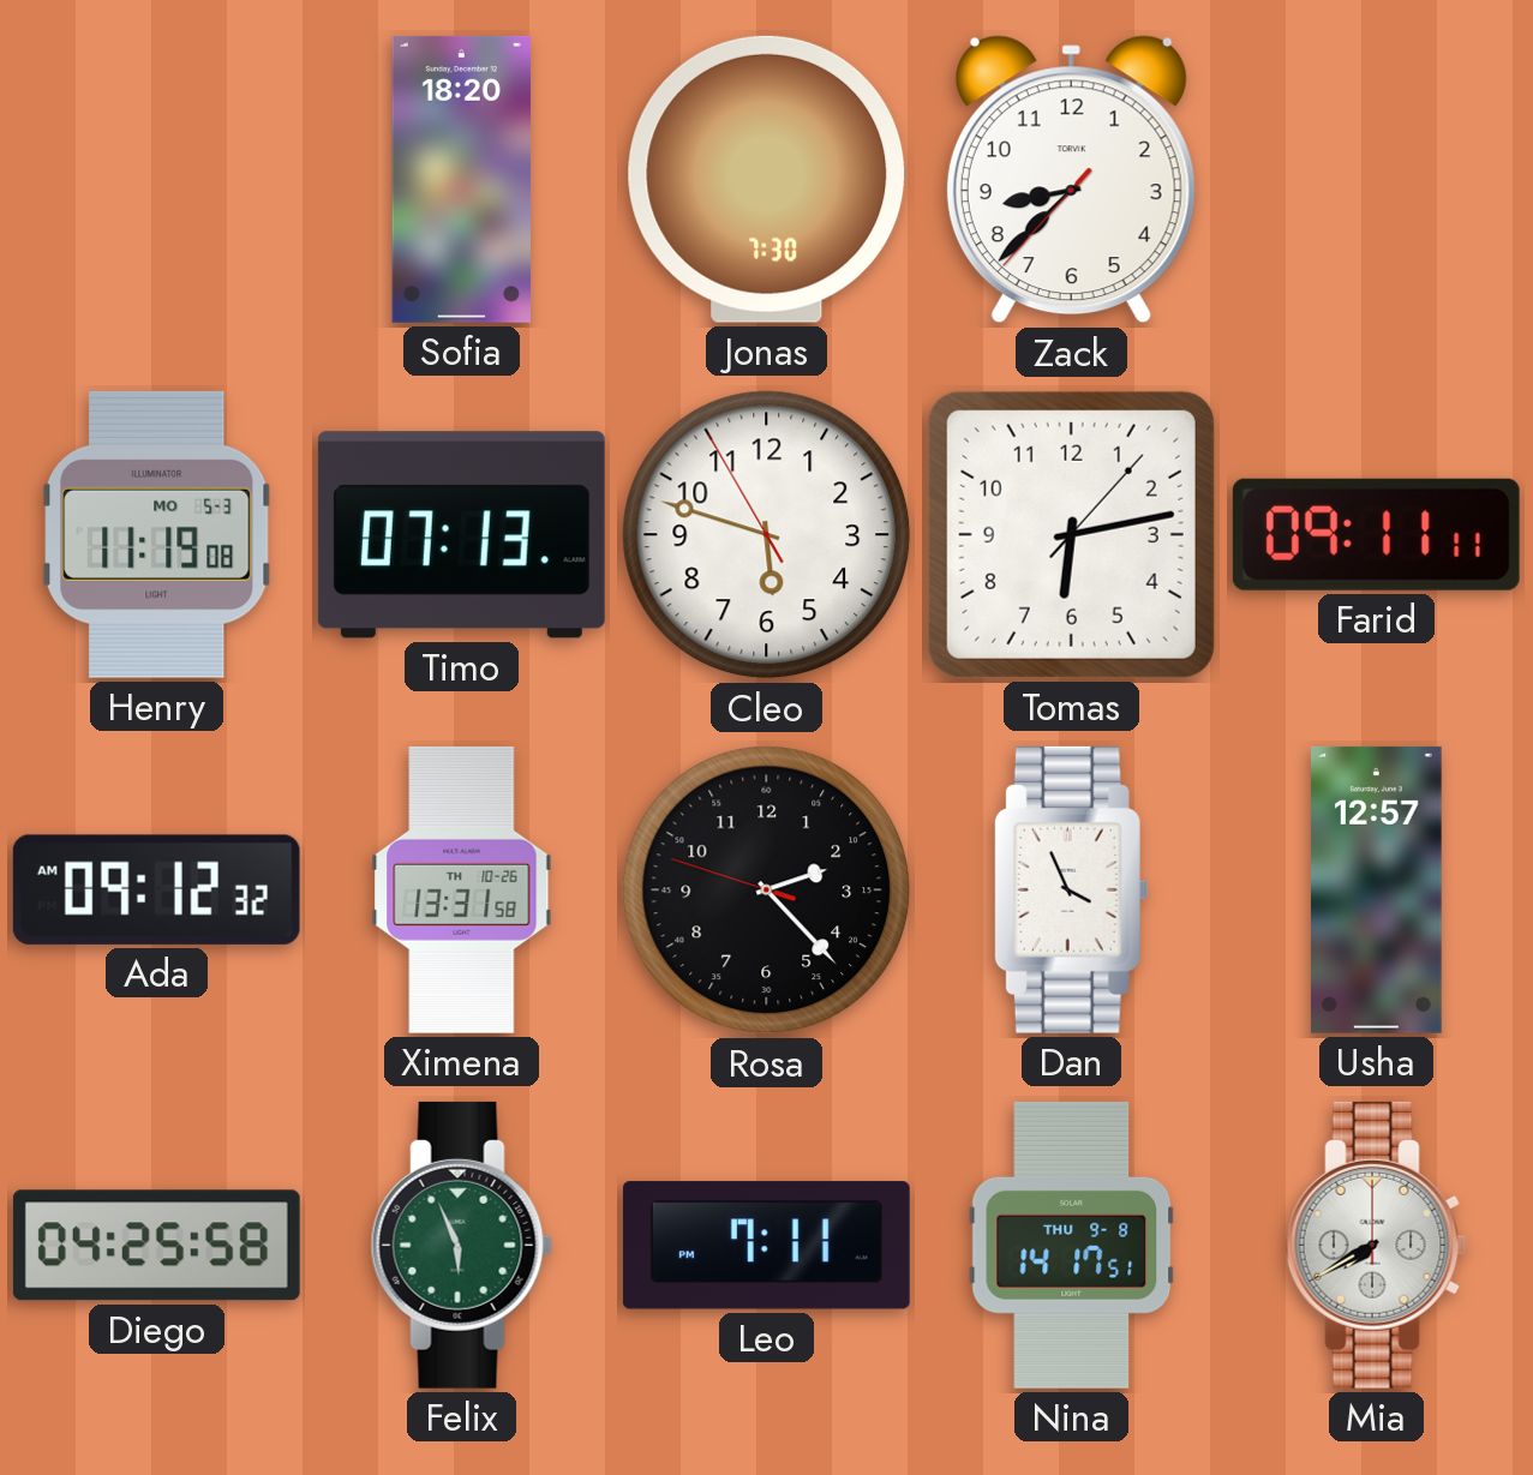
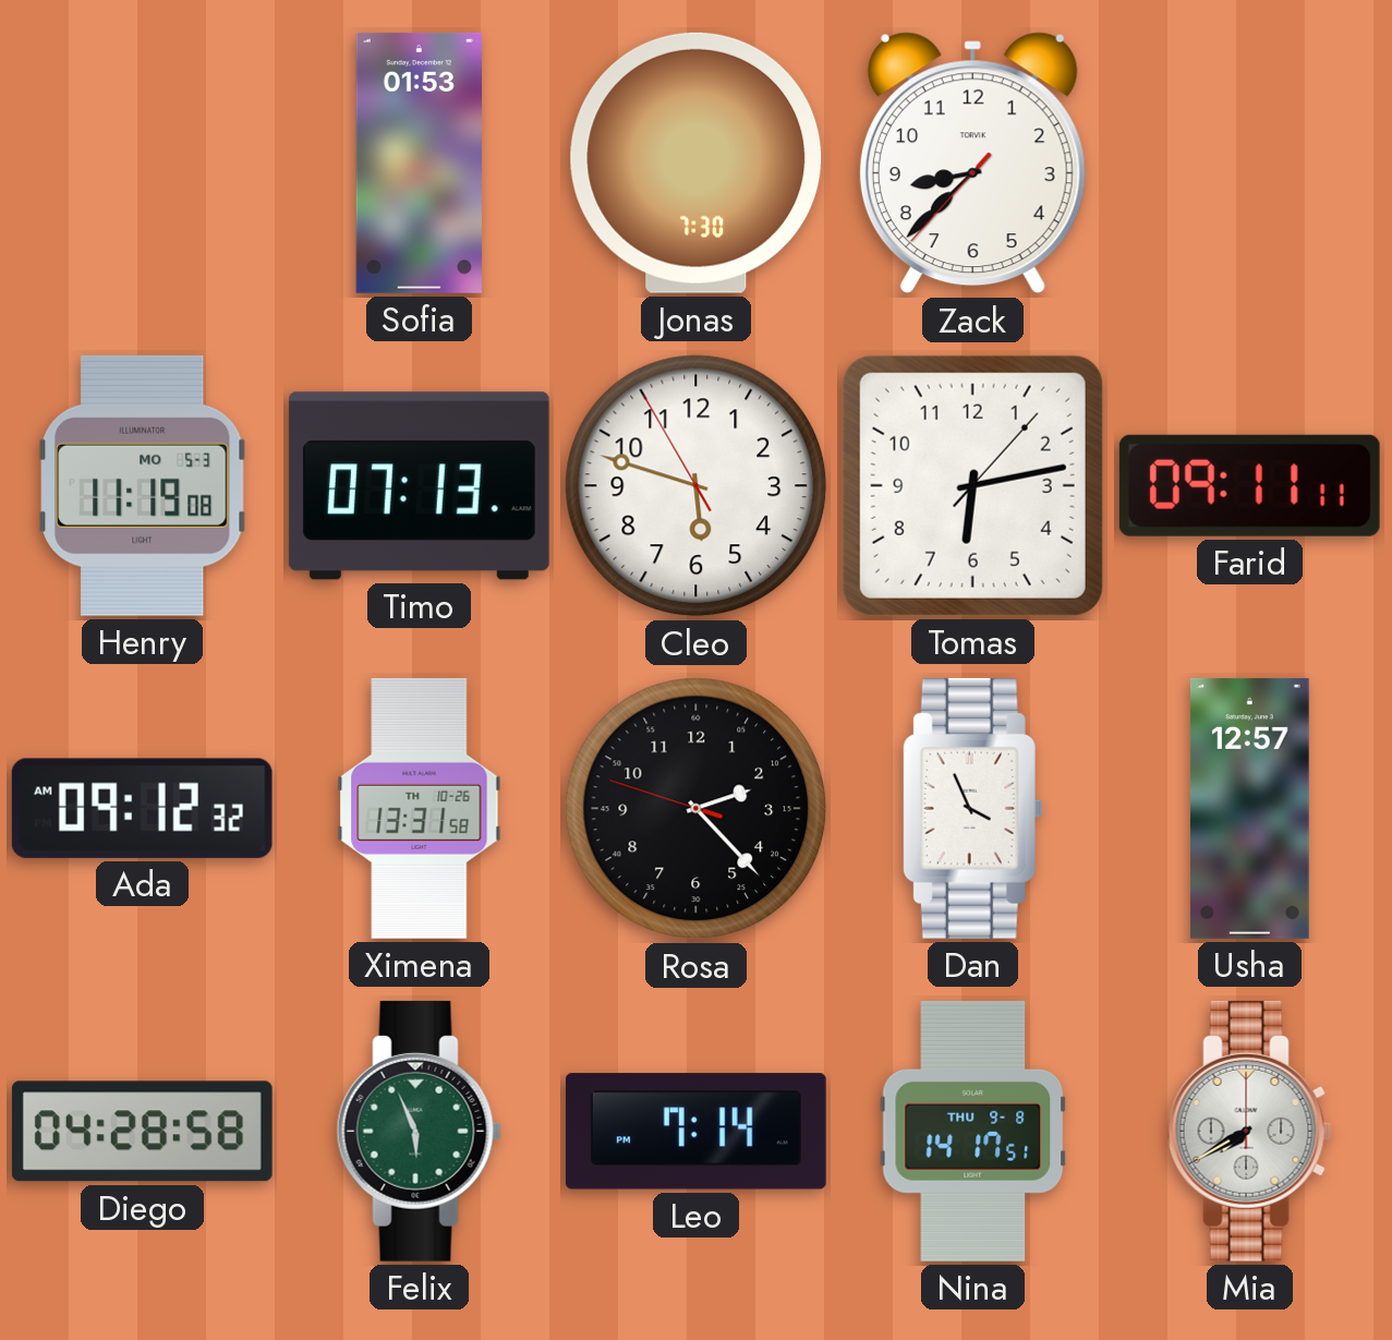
Sofia: 18:20 -> 01:53
Diego: 04:25 -> 04:28
Leo: 7:11 -> 7:14
